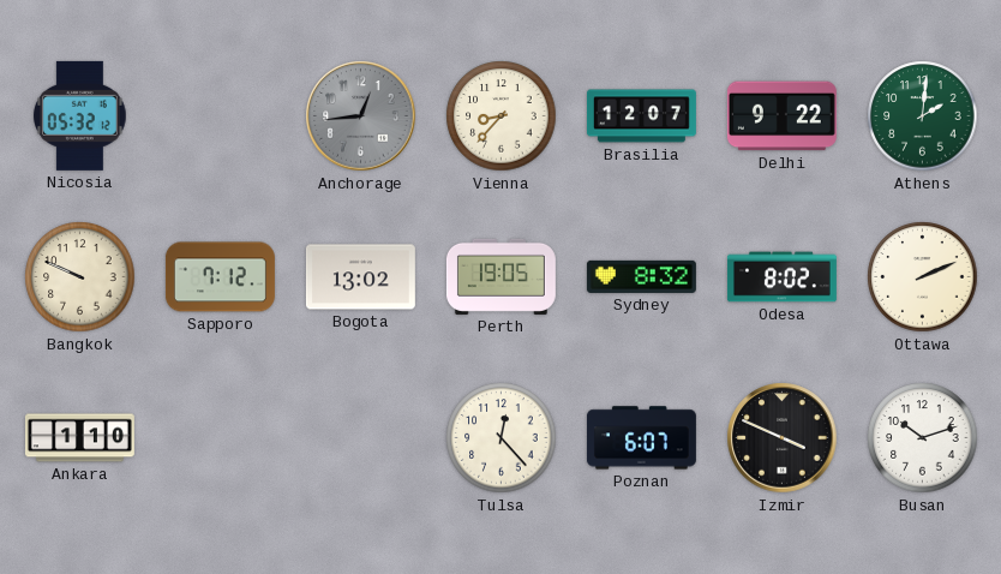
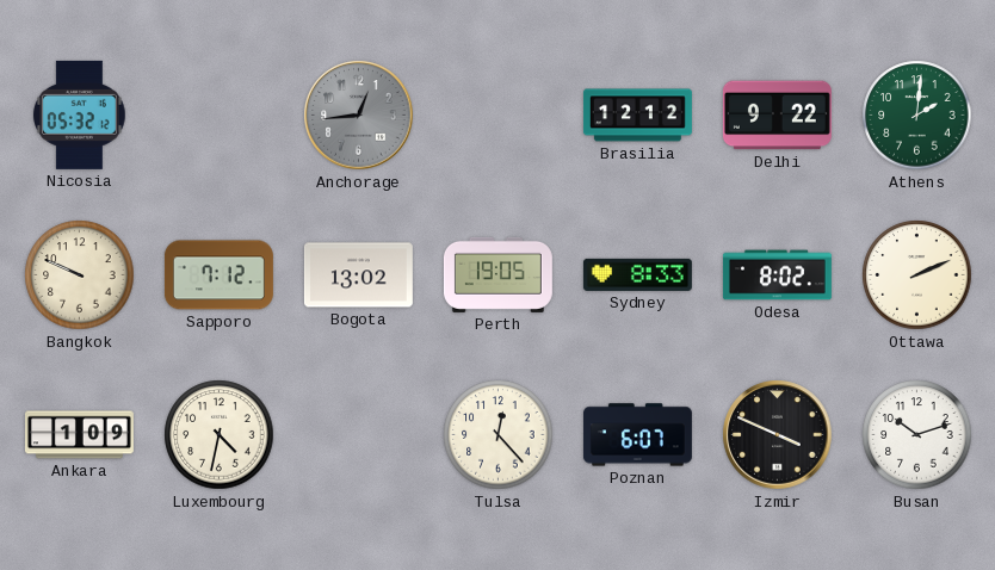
Vienna: 8:37 -> none
Brasilia: 12:07 -> 12:12
Sydney: 8:32 -> 8:33
Ankara: 1:10 -> 1:09
Luxembourg: none -> 4:32
